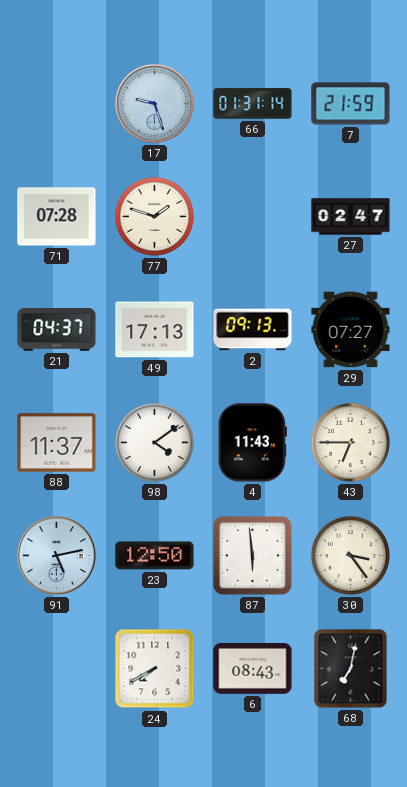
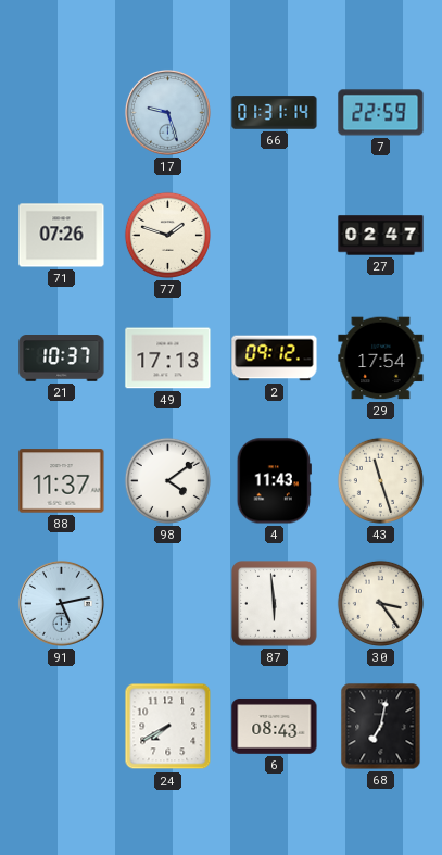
7: 21:59 -> 22:59
71: 07:28 -> 07:26
21: 04:37 -> 10:37
2: 09:13 -> 09:12
29: 07:27 -> 17:54
43: 6:45 -> 11:27
23: 12:50 -> none
